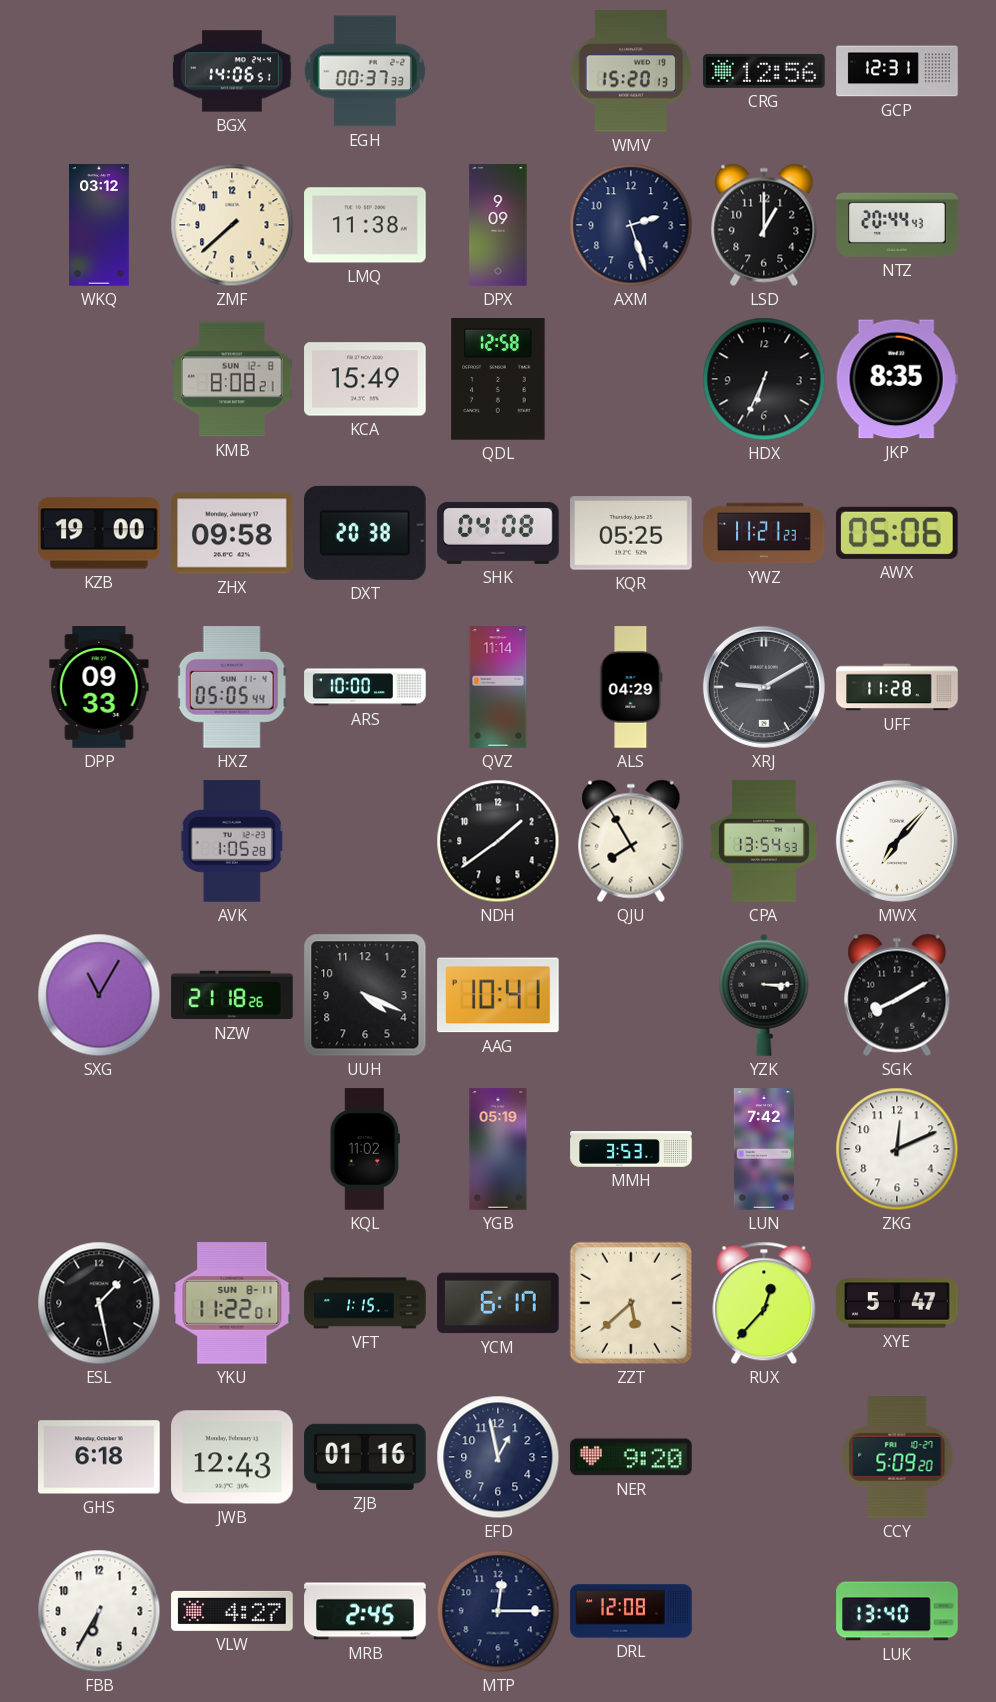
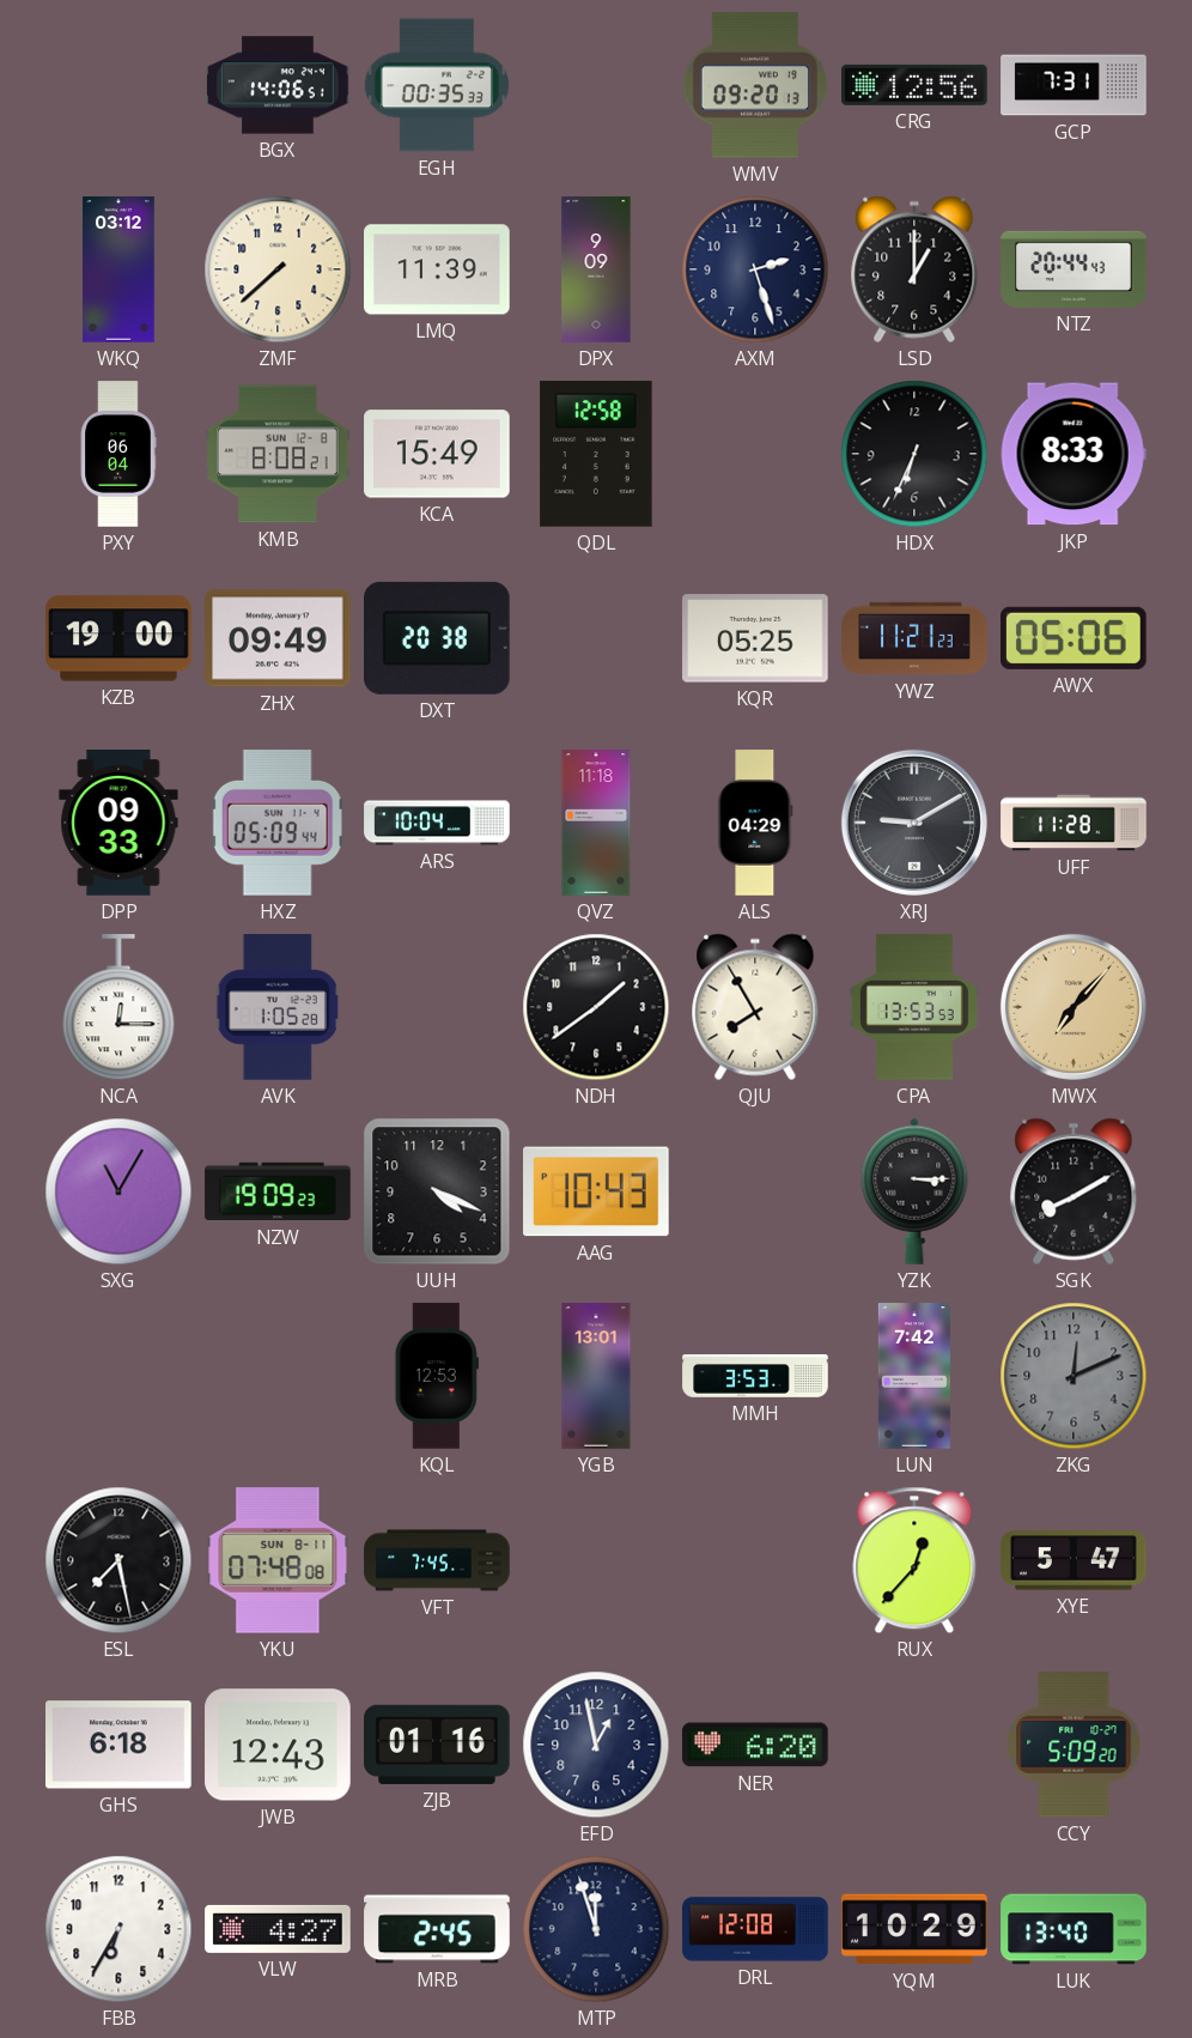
EGH: 00:37 -> 00:35
WMV: 15:20 -> 09:20
GCP: 12:31 -> 7:31
LMQ: 11:38 -> 11:39
PXY: none -> 06:04
JKP: 8:35 -> 8:33
ZHX: 09:58 -> 09:49
SHK: 04:08 -> none
HXZ: 05:05 -> 05:09
ARS: 10:00 -> 10:04
QVZ: 11:14 -> 11:18
NCA: none -> 12:15
CPA: 13:54 -> 13:53
MWX dial: white -> champagne
NZW: 21:18 -> 19:09
AAG: 10:41 -> 10:43
KQL: 11:02 -> 12:53
YGB: 05:19 -> 13:01
ZKG dial: white -> grey
ESL: 1:28 -> 7:28
YKU: 11:22 -> 07:48
VFT: 1:15 -> 7:45
YCM: 6:17 -> none
ZZT: 5:38 -> none
NER: 9:20 -> 6:20
MTP: 12:15 -> 11:57
YQM: none -> 10:29
